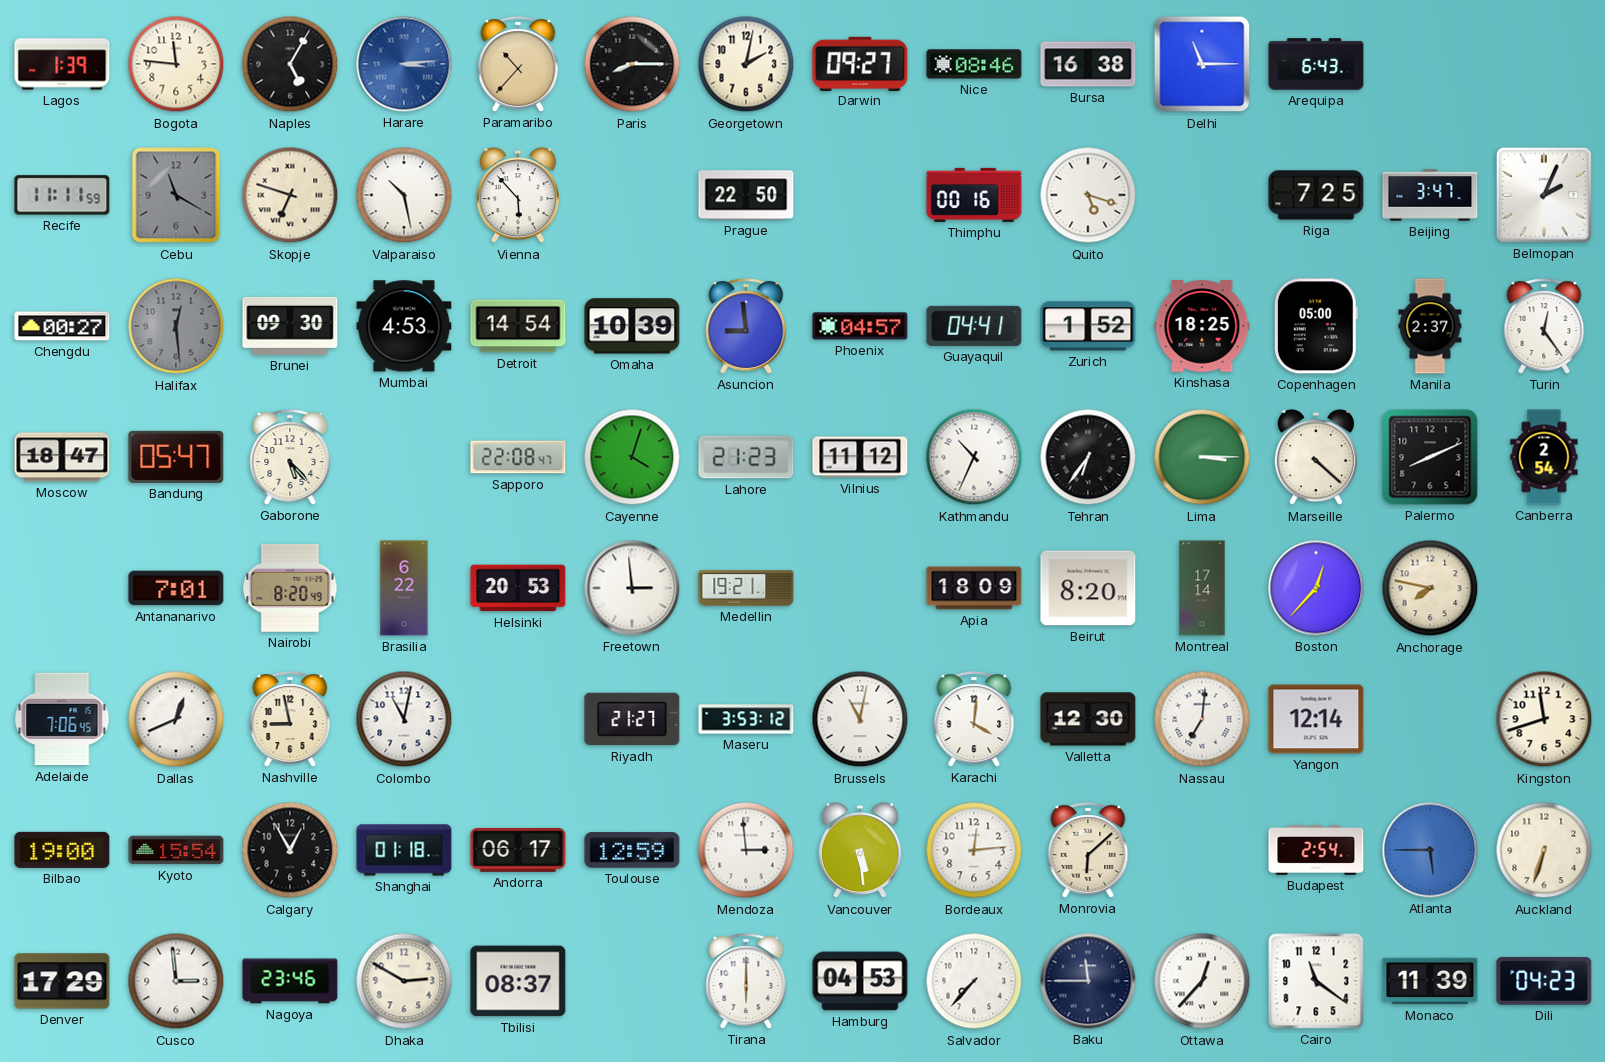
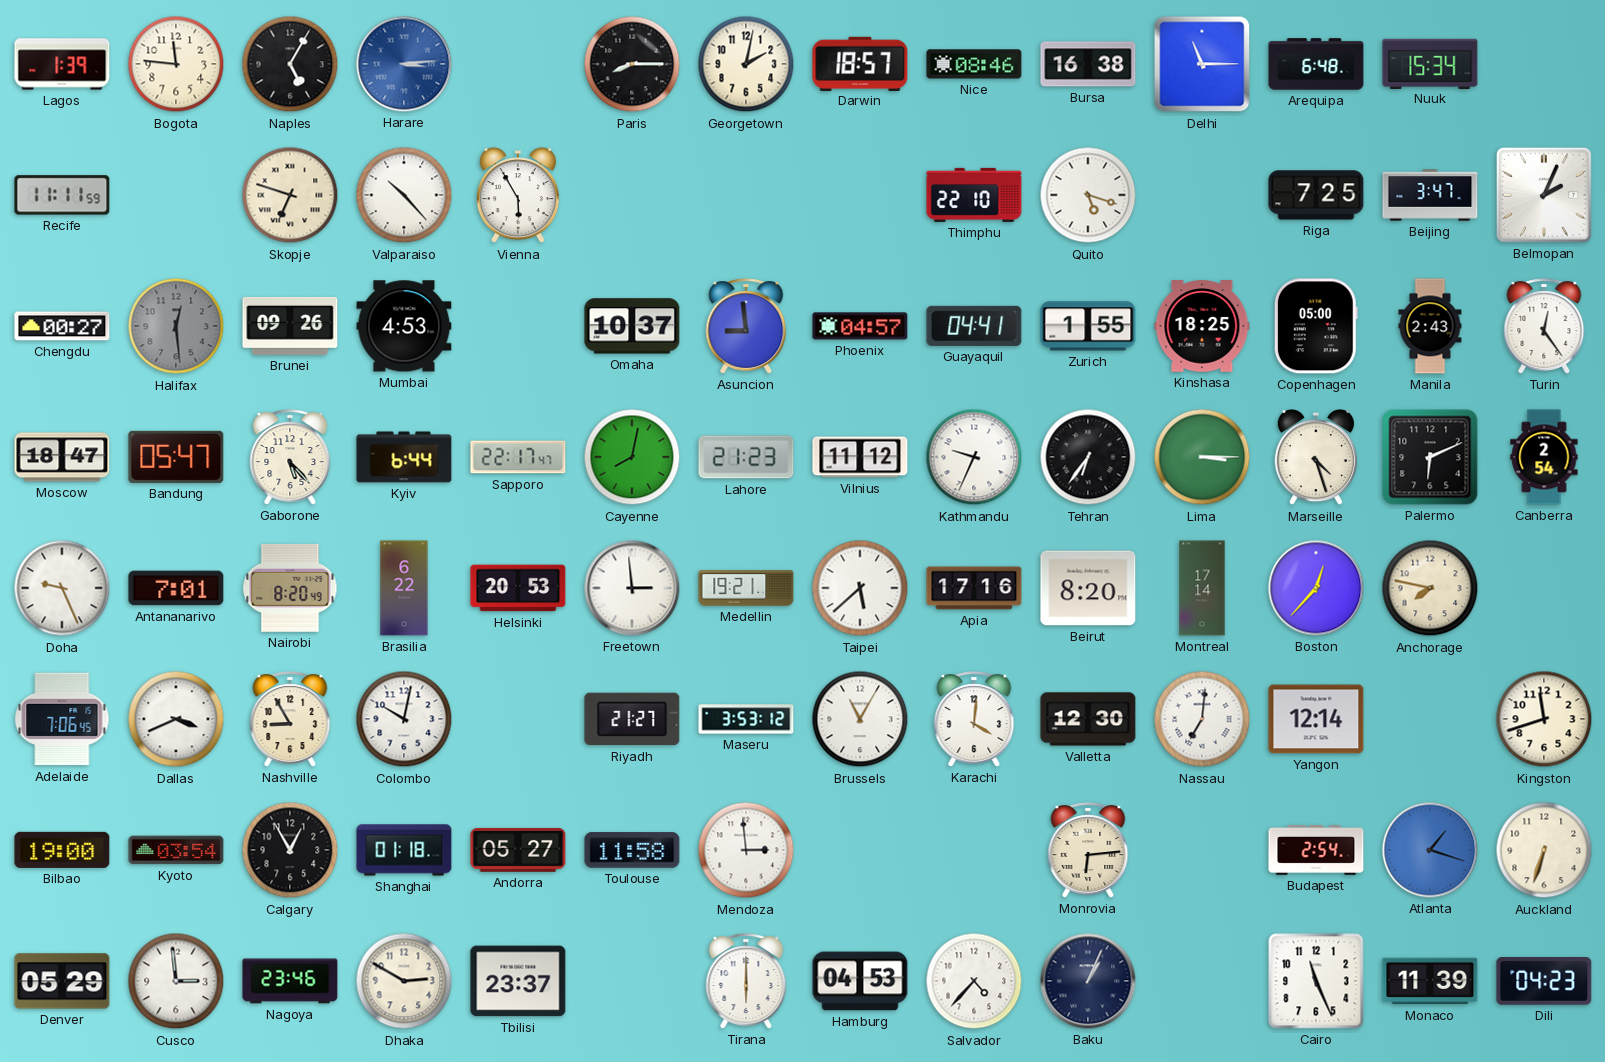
Paramaribo: 10:37 -> none
Darwin: 09:27 -> 18:57
Arequipa: 6:43 -> 6:48
Nuuk: none -> 15:34
Cebu: 11:20 -> none
Valparaiso: 10:28 -> 10:23
Vienna: 5:53 -> 5:55
Prague: 22:50 -> none
Thimphu: 00:16 -> 22:10
Brunei: 09:30 -> 09:26
Detroit: 14:54 -> none
Omaha: 10:39 -> 10:37
Zurich: 1:52 -> 1:55
Manila: 2:37 -> 2:43
Kyiv: none -> 6:44
Sapporo: 22:08 -> 22:17
Cayenne: 4:03 -> 8:02
Kathmandu: 10:34 -> 9:34
Marseille: 4:22 -> 4:27
Palermo: 8:11 -> 6:11
Doha: none -> 9:26
Taipei: none -> 5:38
Apia: 18:09 -> 17:16
Dallas: 12:41 -> 3:41
Nashville: 8:58 -> 8:55
Colombo: 11:02 -> 10:02
Brussels: 11:02 -> 11:05
Kyoto: 15:54 -> 03:54
Andorra: 06:17 -> 05:27
Toulouse: 12:59 -> 11:58
Vancouver: 5:29 -> none
Bordeaux: 12:14 -> none
Monrovia: 6:08 -> 6:14
Atlanta: 5:45 -> 1:18
Denver: 17:29 -> 05:29
Tbilisi: 08:37 -> 23:37
Salvador: 7:37 -> 4:37
Baku: 11:45 -> 1:04
Ottawa: 12:37 -> none
Cairo: 11:21 -> 11:26
